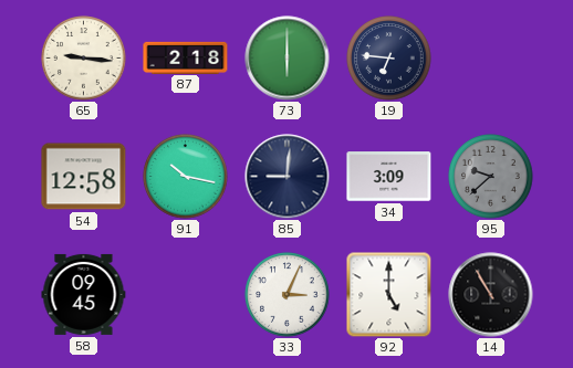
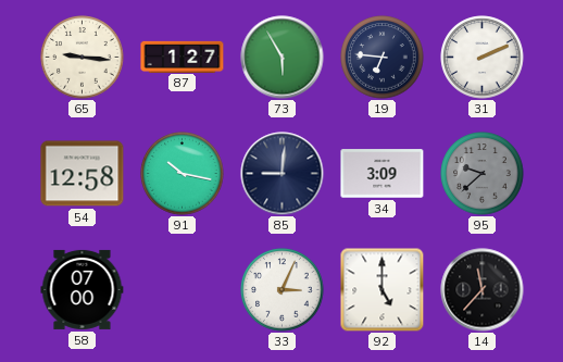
87: 2:18 -> 1:27
73: 6:00 -> 5:55
31: none -> 2:11
58: 09:45 -> 07:00
14: 10:55 -> 11:37
